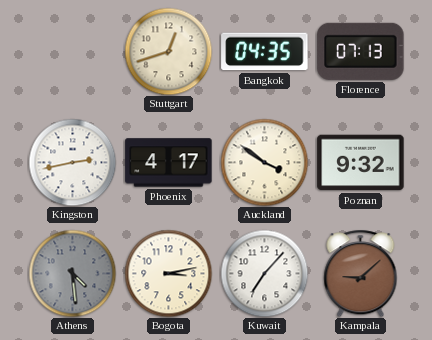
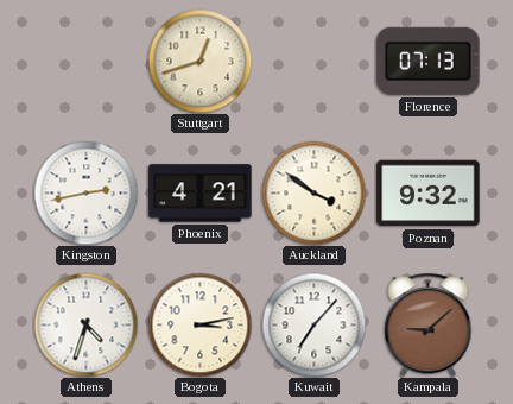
Bangkok: 04:35 -> none
Phoenix: 4:17 -> 4:21
Athens: 4:29 -> 4:33
Athens dial: grey -> white
